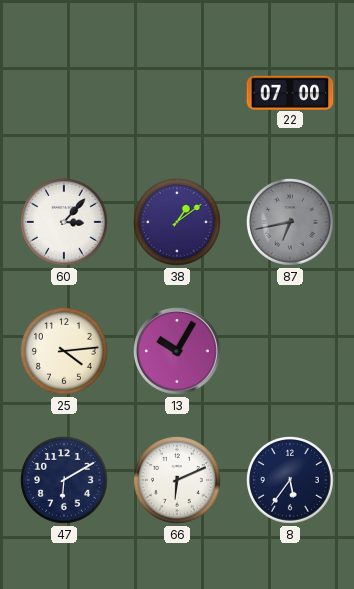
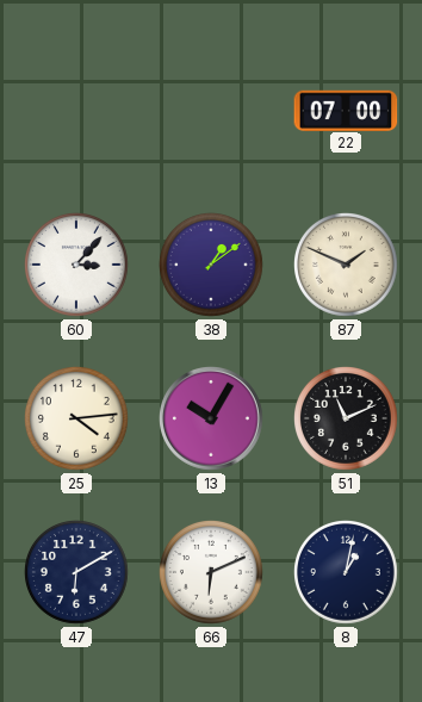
87: 6:43 -> 1:49
87 dial: grey -> cream
51: none -> 11:11
8: 5:36 -> 1:02
